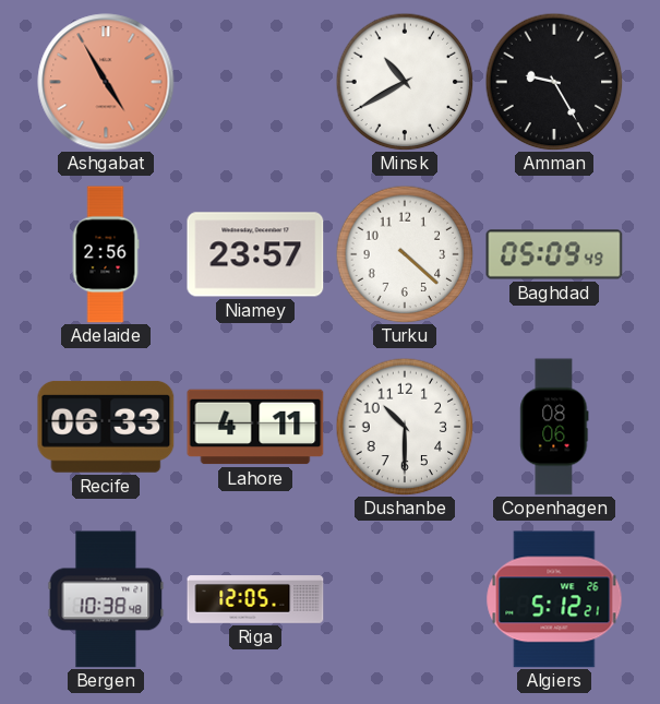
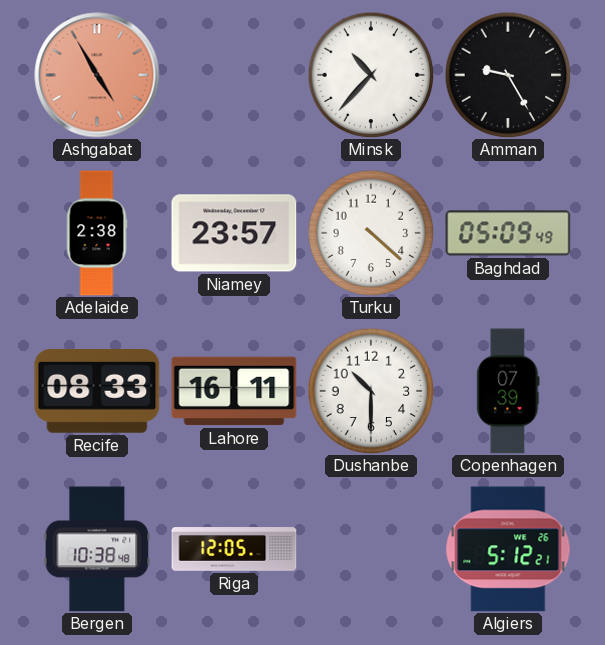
Minsk: 10:40 -> 10:37
Adelaide: 2:56 -> 2:38
Recife: 06:33 -> 08:33
Lahore: 4:11 -> 16:11
Copenhagen: 08:06 -> 07:39
